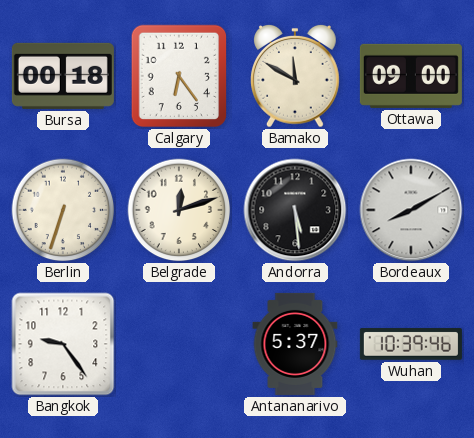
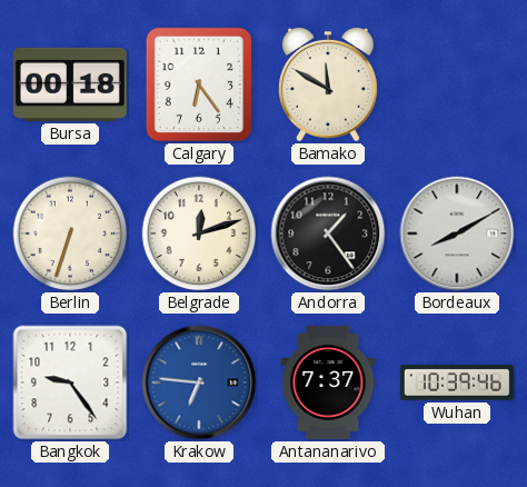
Ottawa: 09:00 -> none
Andorra: 5:29 -> 1:24
Krakow: none -> 6:46
Antananarivo: 5:37 -> 7:37
